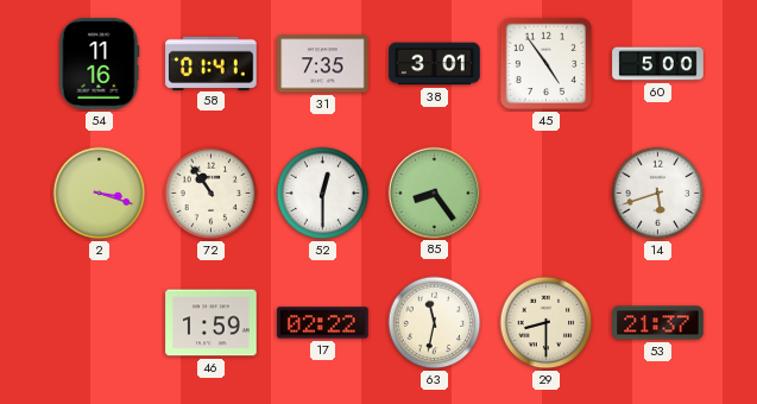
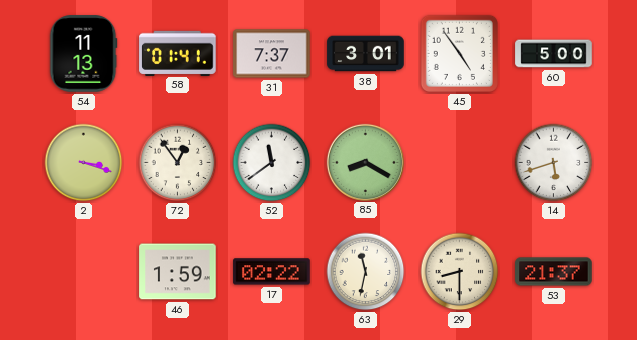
54: 11:16 -> 11:13
31: 7:35 -> 7:37
72: 10:54 -> 12:54
52: 12:30 -> 11:39
85: 8:24 -> 8:20
